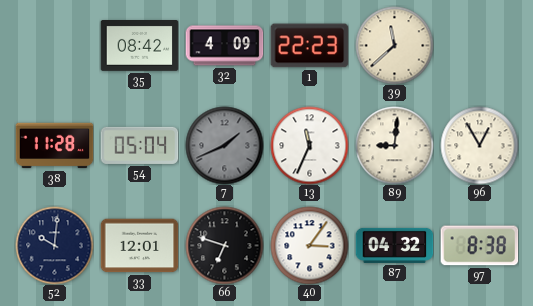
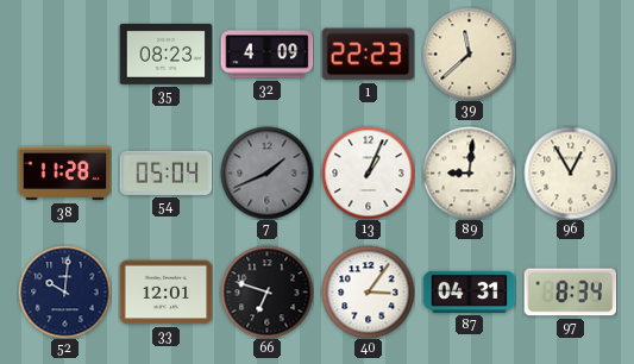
35: 08:42 -> 08:23
13: 11:34 -> 1:04
87: 04:32 -> 04:31
97: 8:38 -> 8:34
